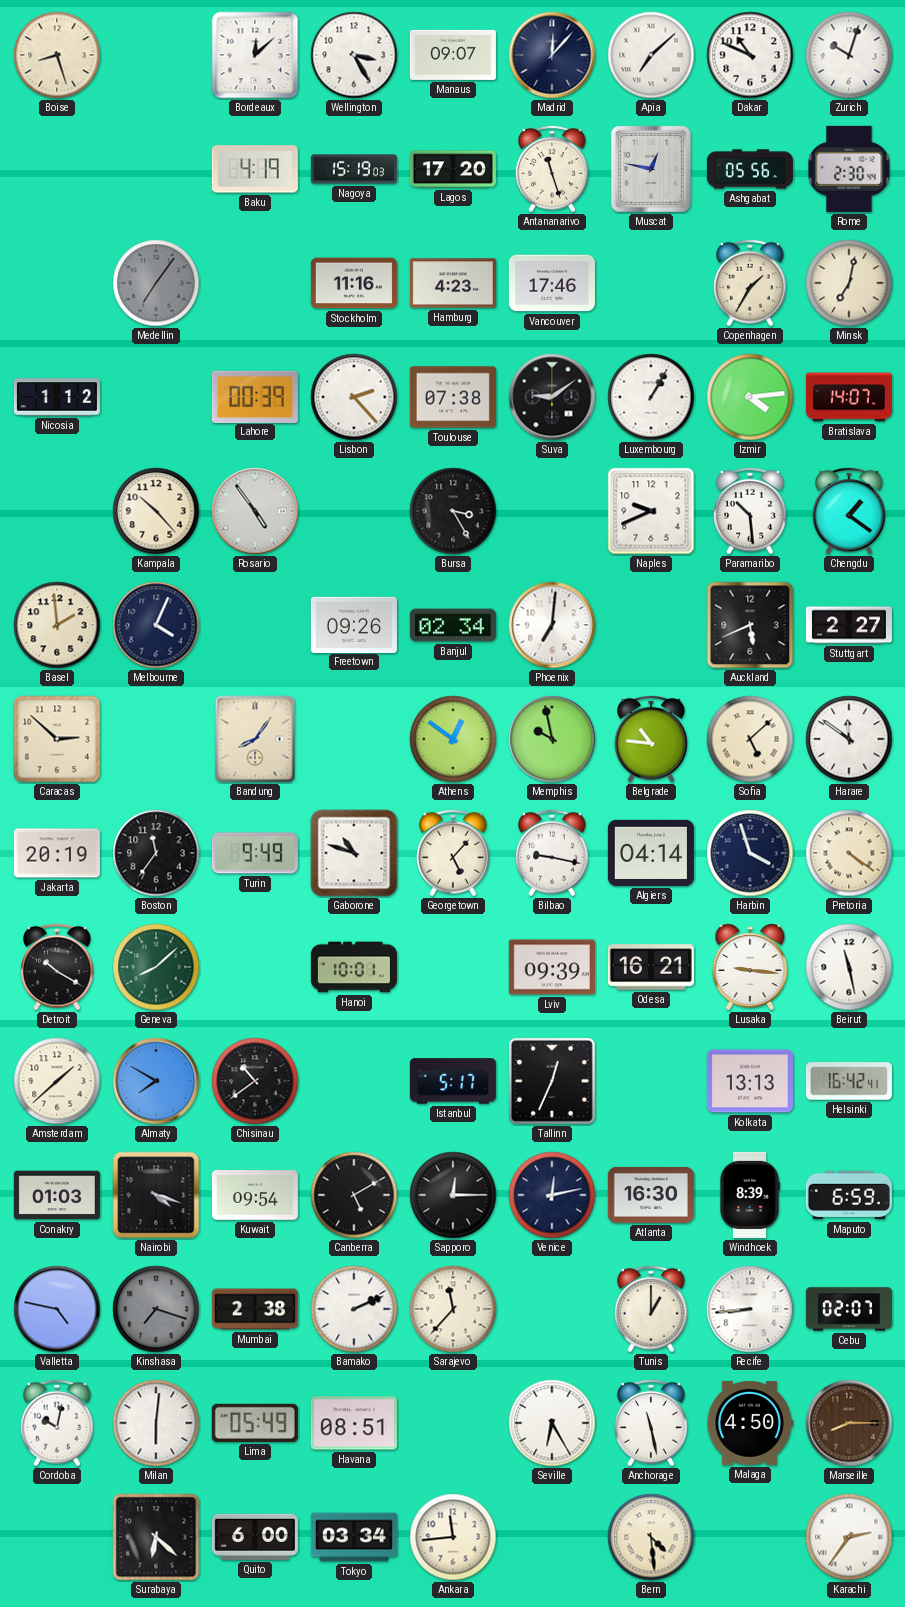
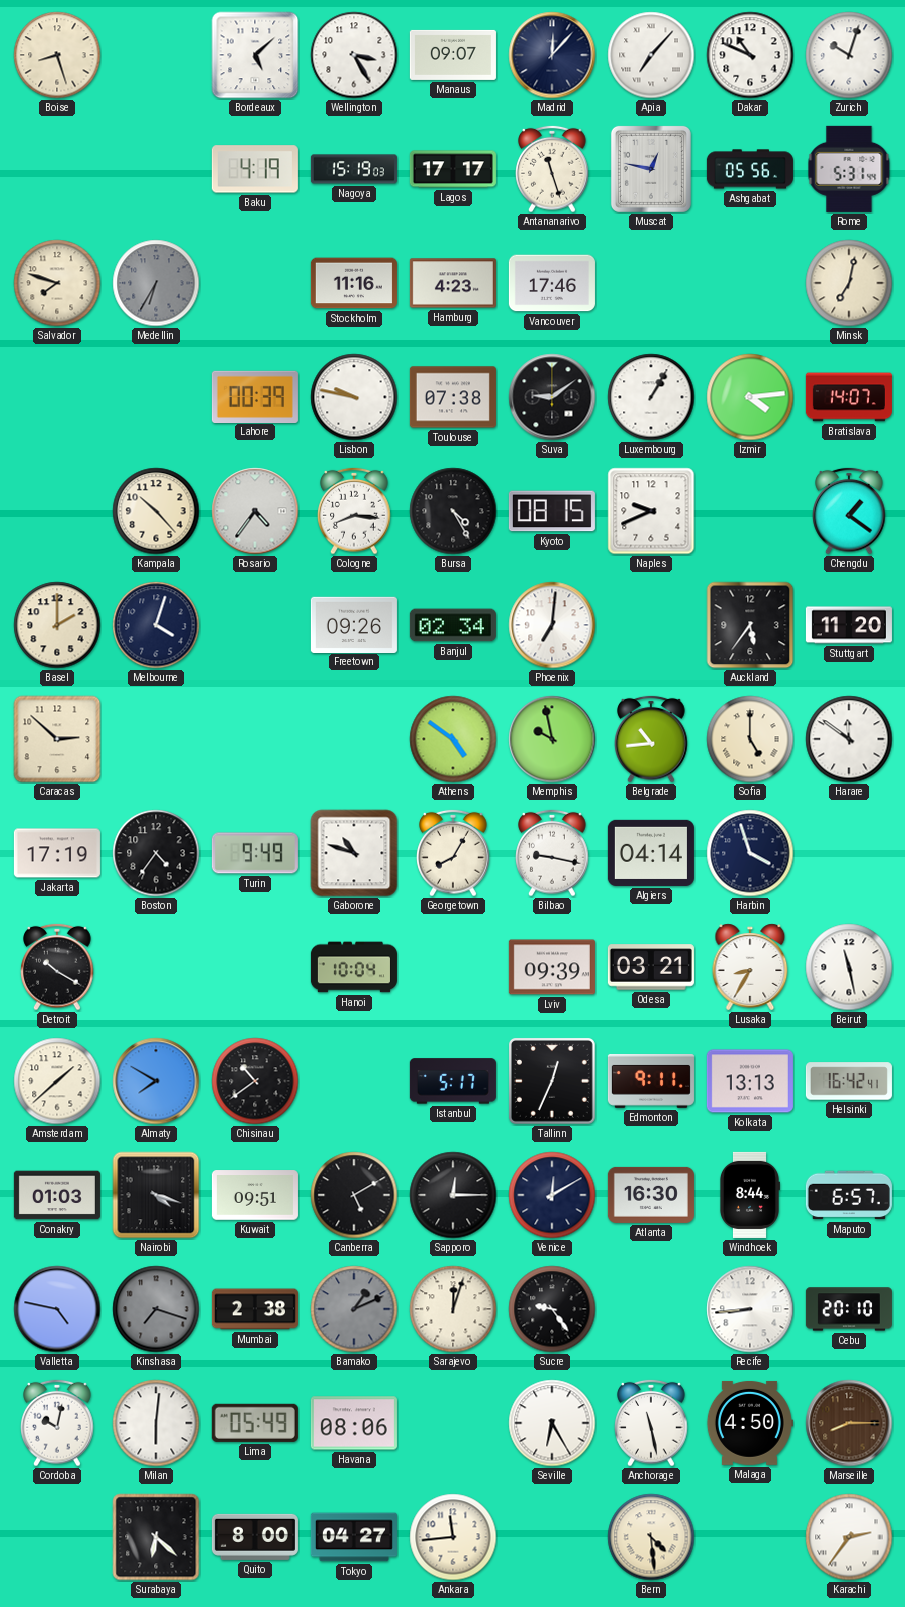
Bordeaux: 12:08 -> 5:08
Apia: 7:08 -> 7:07
Lagos: 17:20 -> 17:17
Rome: 2:30 -> 5:31
Salvador: none -> 7:48
Medellin: 7:06 -> 6:35
Copenhagen: 1:35 -> none
Nicosia: 1:12 -> none
Lisbon: 2:23 -> 9:47
Rosario: 4:54 -> 4:36
Cologne: none -> 8:16
Bursa: 3:25 -> 4:25
Kyoto: none -> 08:15
Paramaribo: 10:29 -> none
Basel: 1:59 -> 2:00
Melbourne: 4:04 -> 4:03
Auckland: 5:41 -> 5:36
Stuttgart: 2:27 -> 11:20
Bandung: 8:06 -> none
Athens: 12:51 -> 4:51
Belgrade: 10:46 -> 10:44
Sofia: 5:08 -> 5:00
Jakarta: 20:19 -> 17:19
Boston: 11:36 -> 4:36
Georgetown: 5:07 -> 8:05
Pretoria: 4:21 -> none
Geneva: 8:08 -> none
Hanoi: 10:01 -> 10:04
Odesa: 16:21 -> 03:21
Lusaka: 9:16 -> 8:35
Edmonton: none -> 9:11
Kuwait: 09:54 -> 09:51
Venice: 12:13 -> 12:10
Windhoek: 8:39 -> 8:44
Maputo: 6:59 -> 6:57
Bamako: 2:11 -> 1:11
Bamako dial: white -> grey
Sarajevo: 11:37 -> 12:03
Sucre: none -> 9:24
Tunis: 1:00 -> none
Cebu: 02:07 -> 20:10
Havana: 08:51 -> 08:06
Quito: 6:00 -> 8:00
Tokyo: 03:34 -> 04:27
